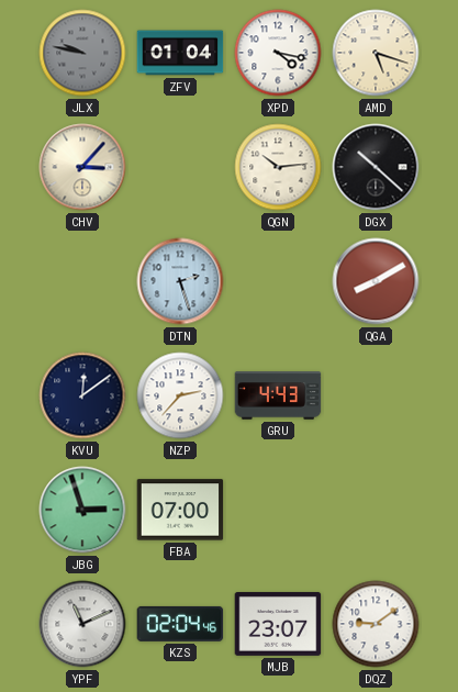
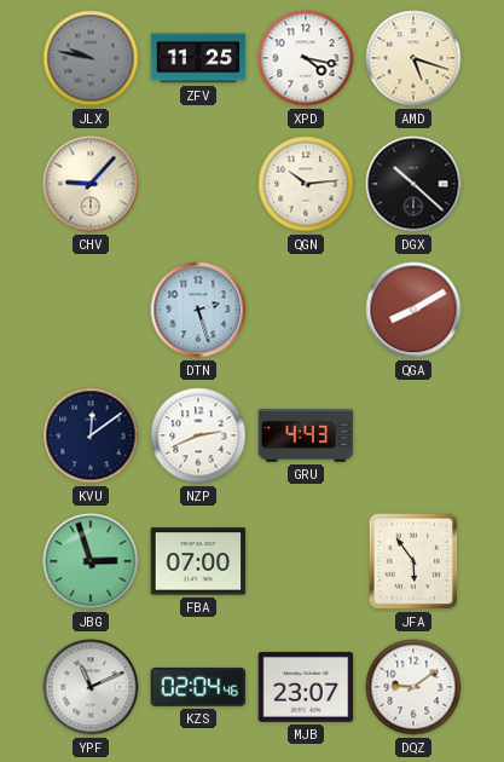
ZFV: 01:04 -> 11:25
CHV: 3:07 -> 9:07
NZP: 2:37 -> 2:41
JFA: none -> 5:54
